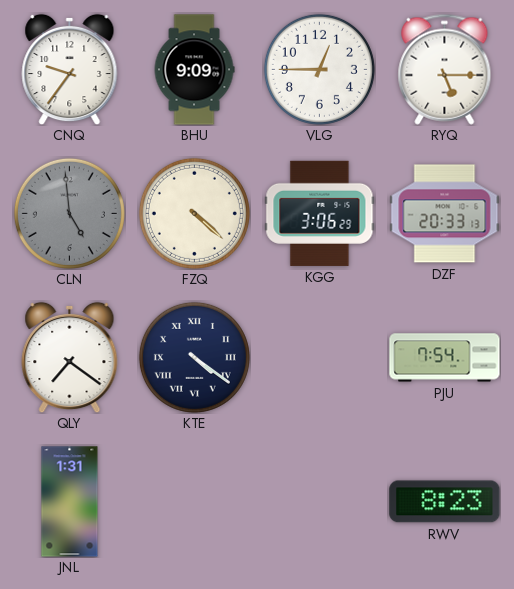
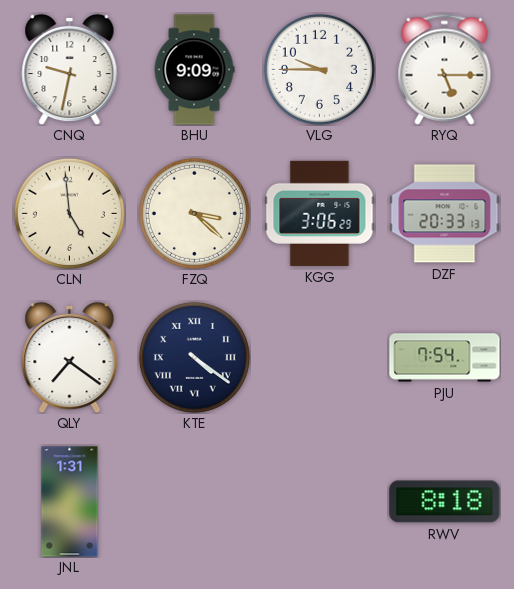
CNQ: 9:36 -> 9:32
VLG: 12:45 -> 9:45
CLN dial: grey -> cream
FZQ: 4:22 -> 3:22
RWV: 8:23 -> 8:18
